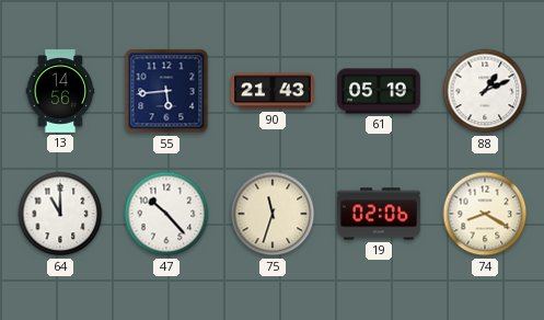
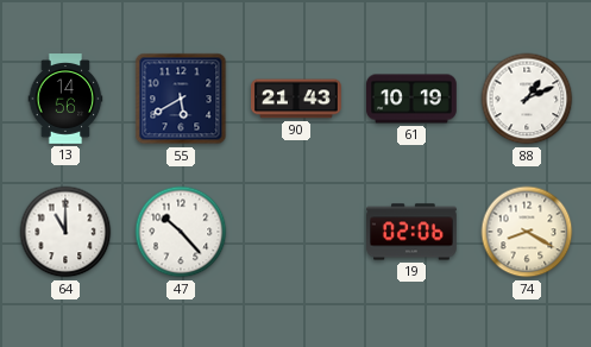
55: 5:44 -> 5:40
61: 05:19 -> 10:19
75: 11:33 -> none
